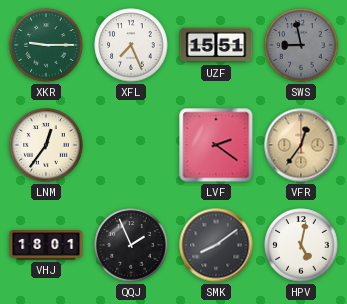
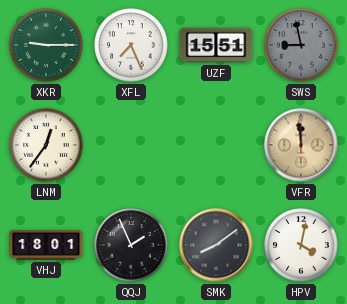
LVF: 2:21 -> none
VFR: 12:36 -> 11:59
HPV: 5:02 -> 4:02
